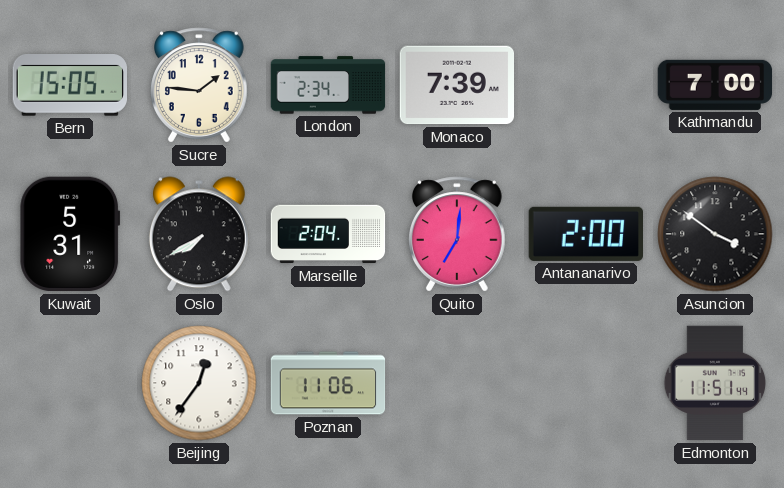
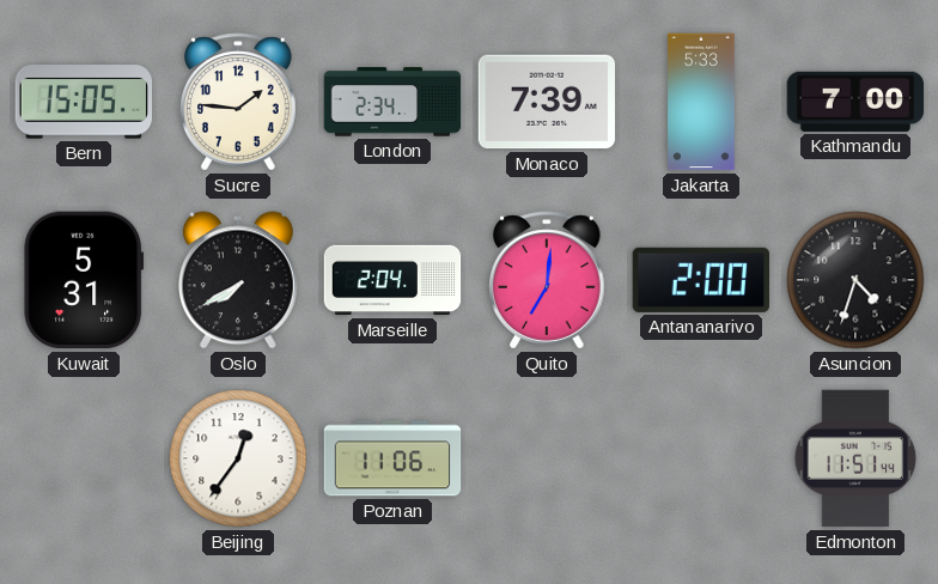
Jakarta: none -> 5:33
Asuncion: 3:51 -> 4:33
